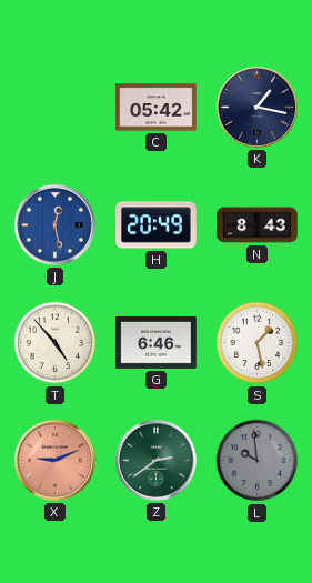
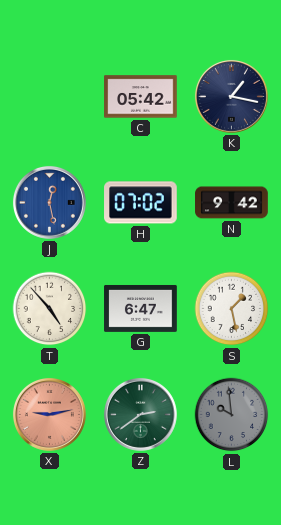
H: 20:49 -> 07:02
N: 8:43 -> 9:42
G: 6:46 -> 6:47
X: 9:11 -> 9:13
